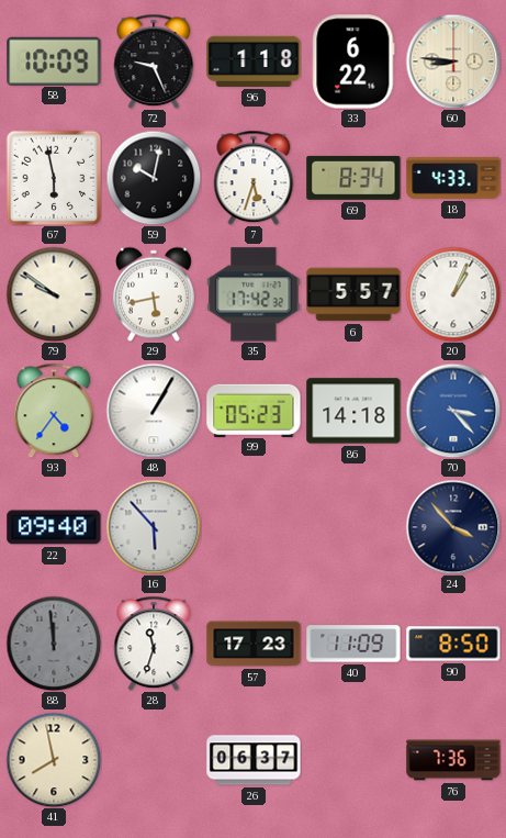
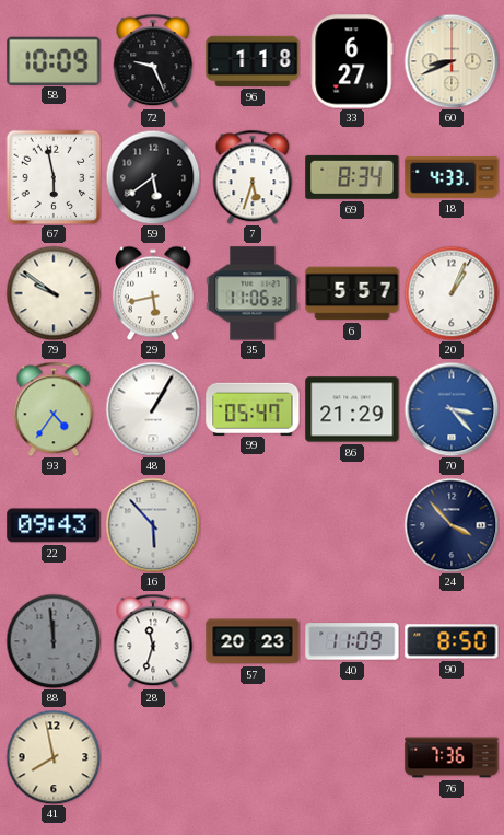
33: 6:22 -> 6:27
60: 8:46 -> 8:41
59: 10:02 -> 5:39
35: 17:42 -> 11:06
99: 05:23 -> 05:47
86: 14:18 -> 21:29
22: 09:40 -> 09:43
57: 17:23 -> 20:23
26: 06:37 -> none
